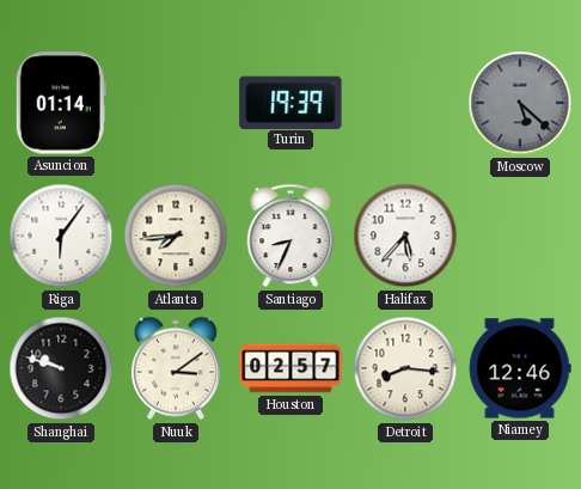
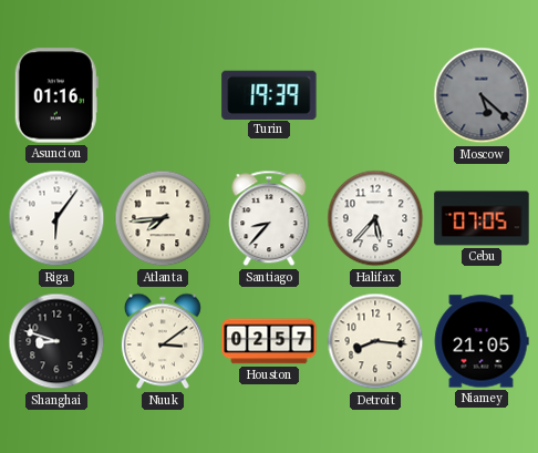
Asuncion: 01:14 -> 01:16
Santiago: 8:34 -> 8:37
Cebu: none -> 07:05
Shanghai: 9:48 -> 8:48
Niamey: 12:46 -> 21:05
